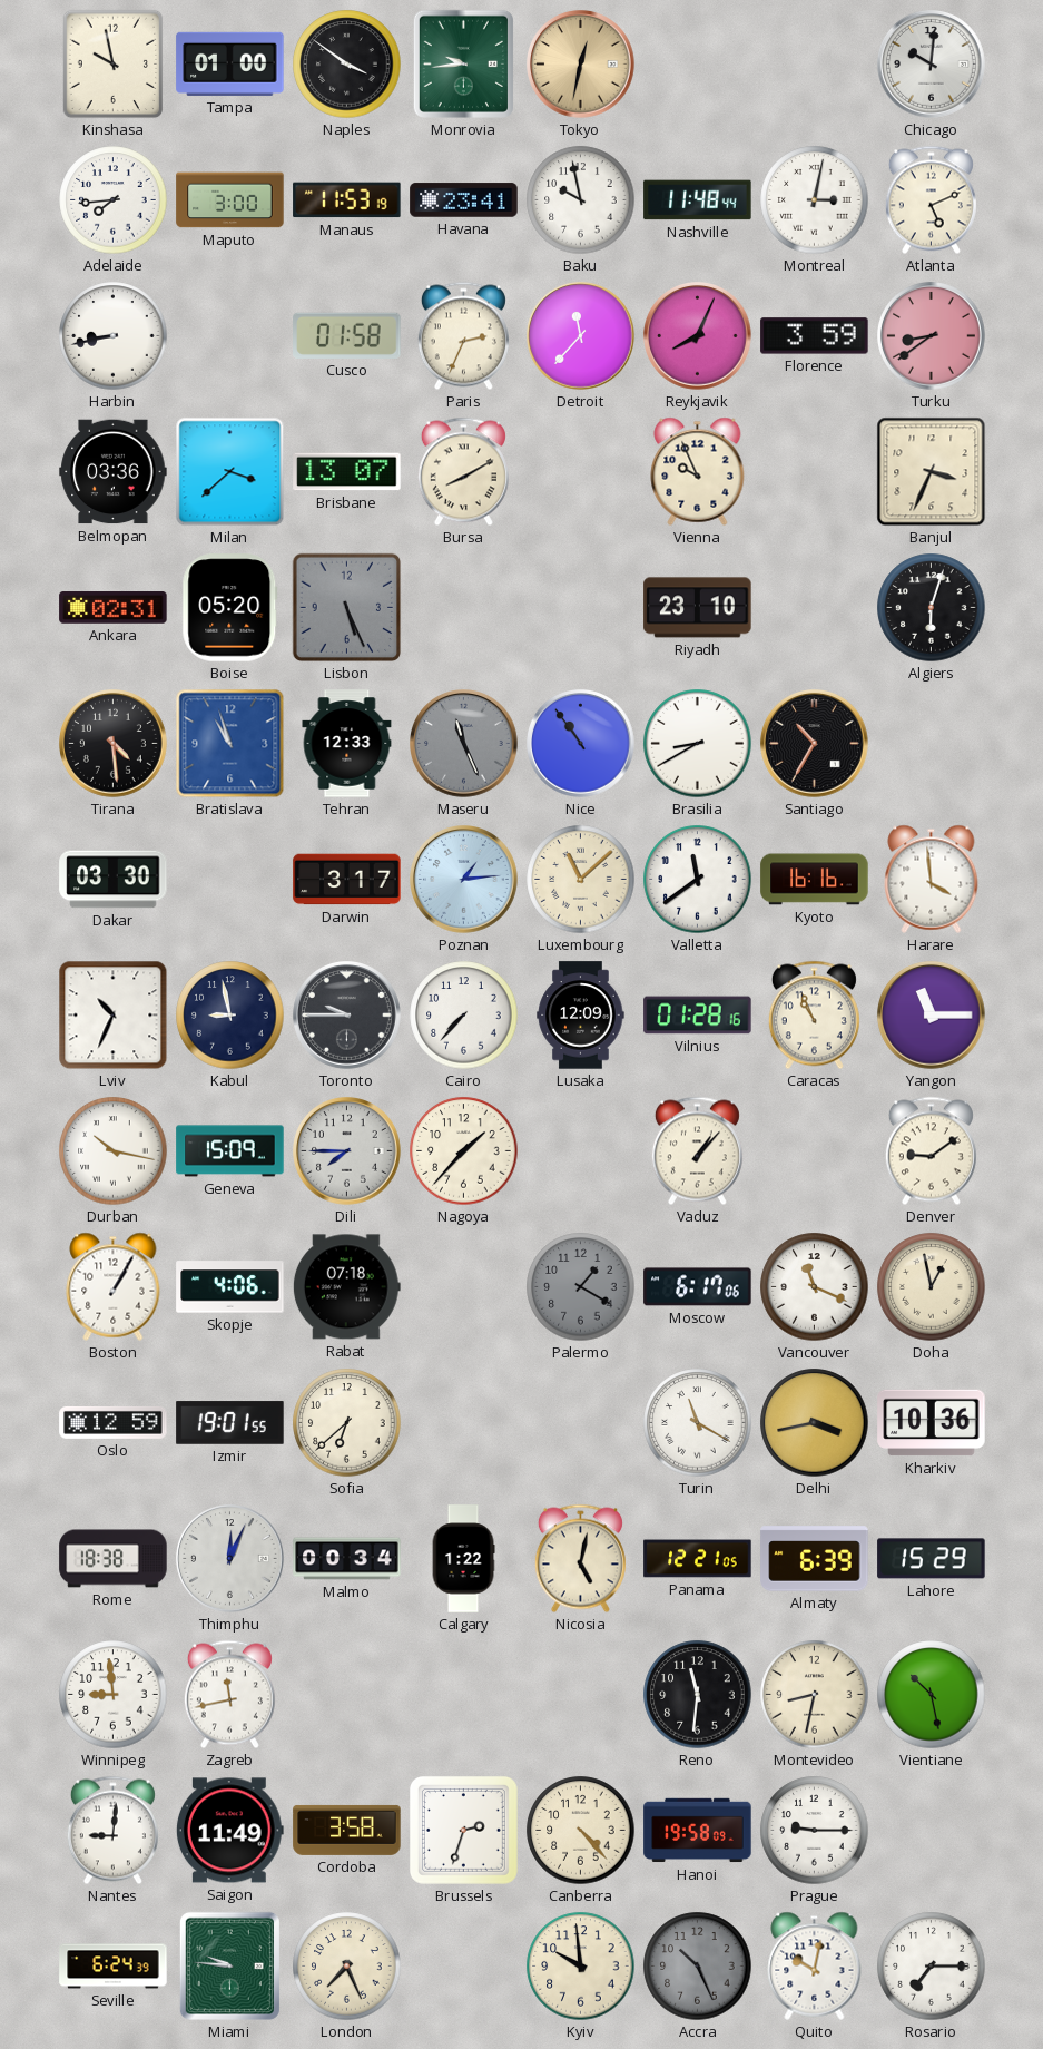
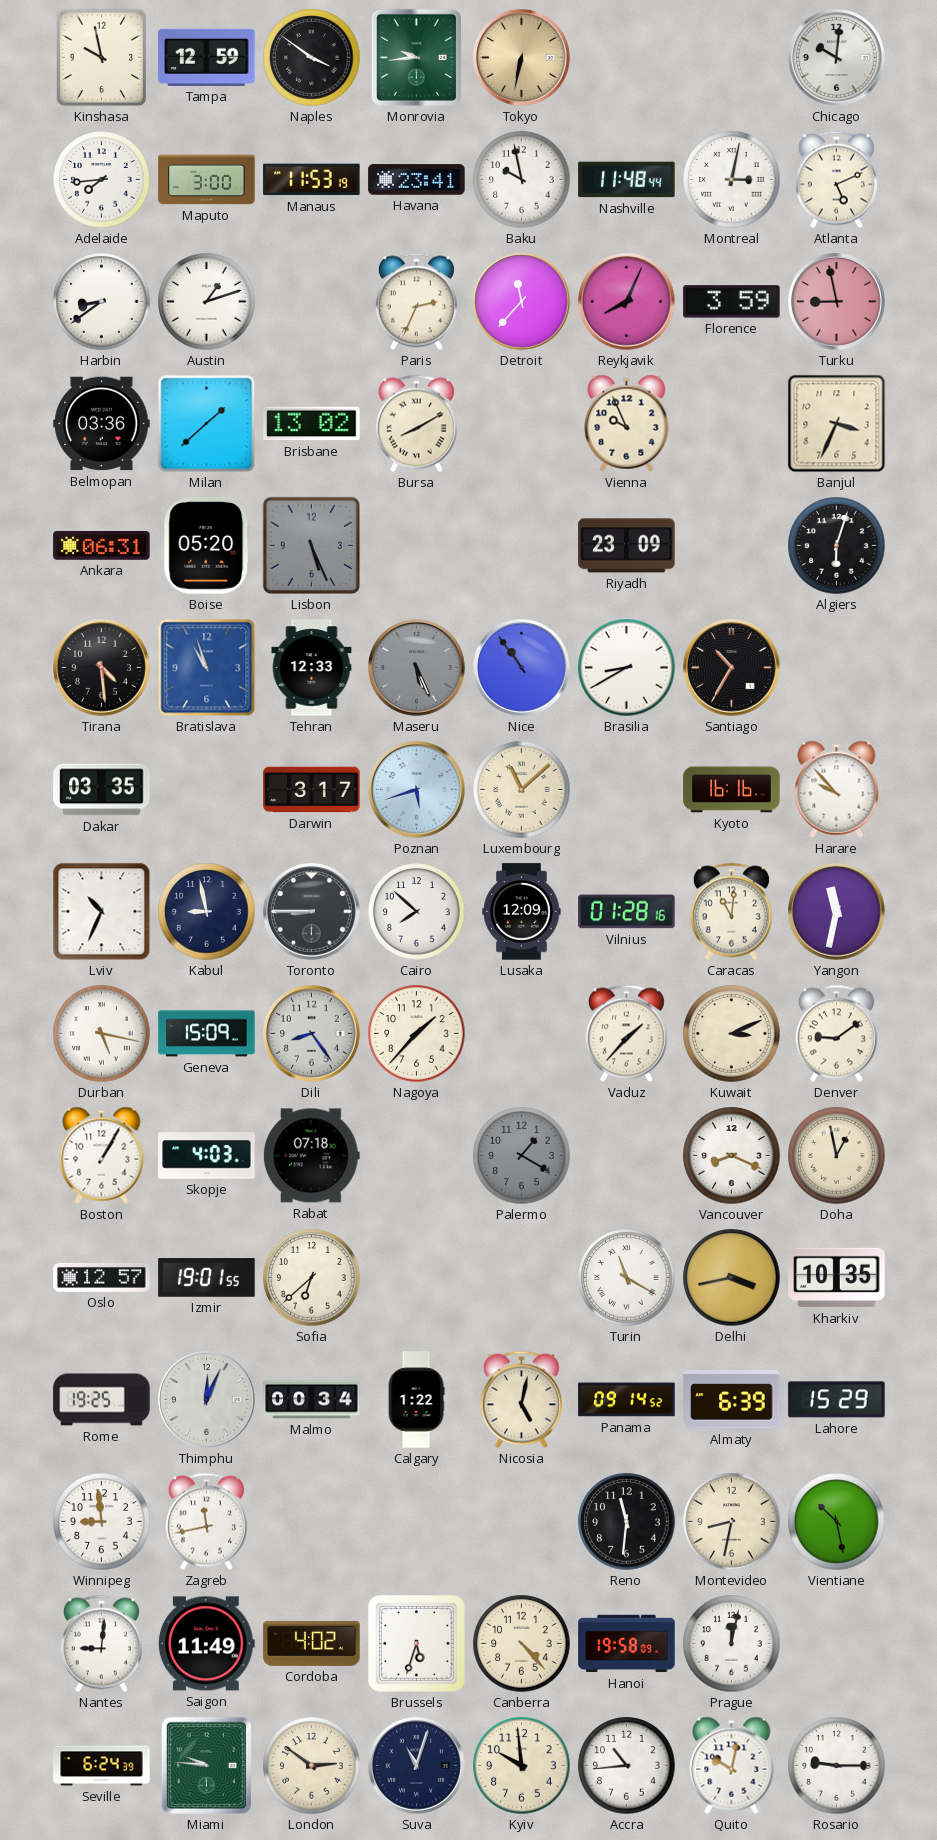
Tampa: 01:00 -> 12:59
Tokyo: 12:32 -> 6:32
Harbin: 8:43 -> 8:39
Austin: none -> 1:12
Cusco: 01:58 -> none
Turku: 8:39 -> 8:58
Milan: 3:38 -> 1:38
Brisbane: 13:07 -> 13:02
Ankara: 02:31 -> 06:31
Riyadh: 23:10 -> 23:09
Maseru: 11:26 -> 5:26
Dakar: 03:30 -> 03:35
Poznan: 1:14 -> 5:42
Valletta: 11:39 -> none
Harare: 3:59 -> 9:53
Toronto: 9:45 -> 8:45
Cairo: 7:37 -> 7:52
Caracas: 10:56 -> 11:01
Yangon: 11:15 -> 11:32
Durban: 10:17 -> 5:17
Dili: 7:45 -> 8:24
Vaduz: 1:07 -> 1:37
Kuwait: none -> 3:11
Skopje: 4:06 -> 4:03
Moscow: 6:17 -> none
Vancouver: 11:19 -> 8:19
Oslo: 12:59 -> 12:57
Kharkiv: 10:36 -> 10:35
Rome: 18:38 -> 19:25
Panama: 12:21 -> 09:14
Cordoba: 3:58 -> 4:02
Brussels: 2:33 -> 5:33
Prague: 9:15 -> 12:02
London: 7:26 -> 2:51
Suva: none -> 11:03
Accra: 10:26 -> 10:44
Accra dial: grey -> white
Rosario: 7:15 -> 9:15
